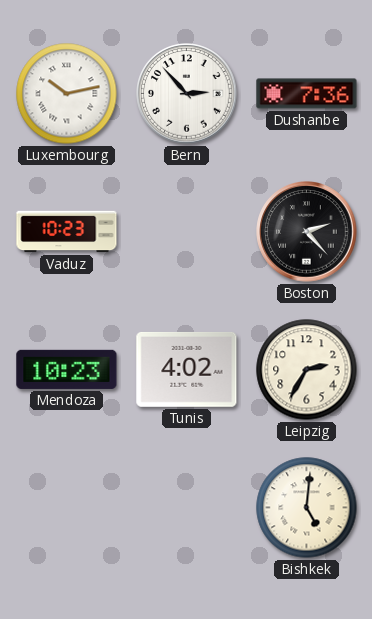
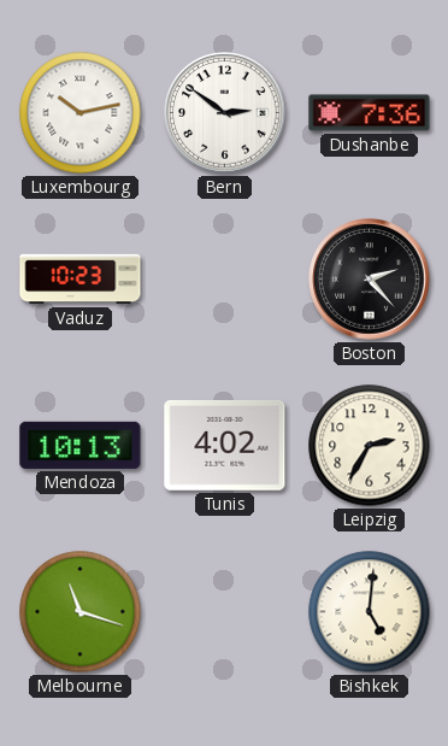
Bern: 2:53 -> 2:51
Mendoza: 10:23 -> 10:13
Melbourne: none -> 11:18
